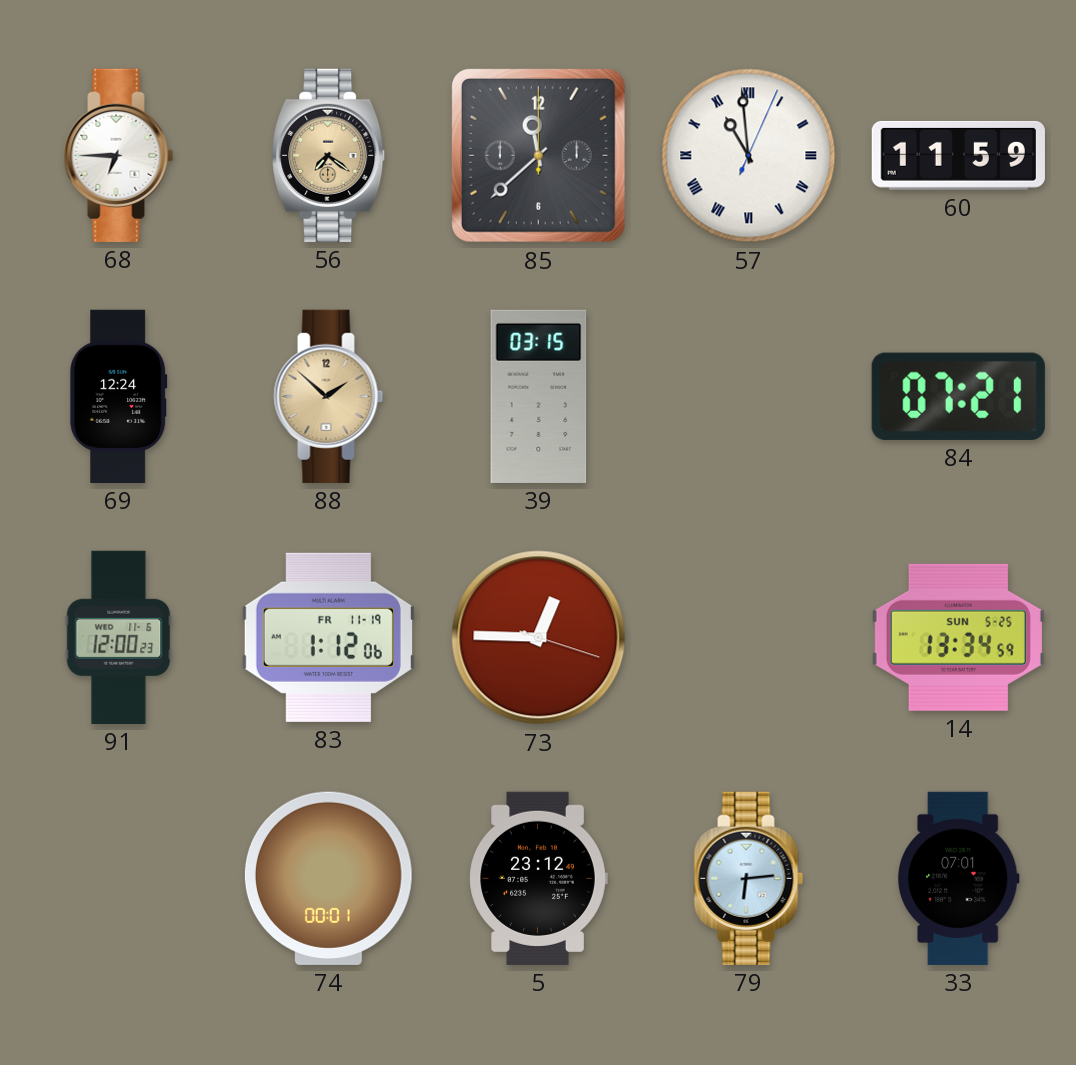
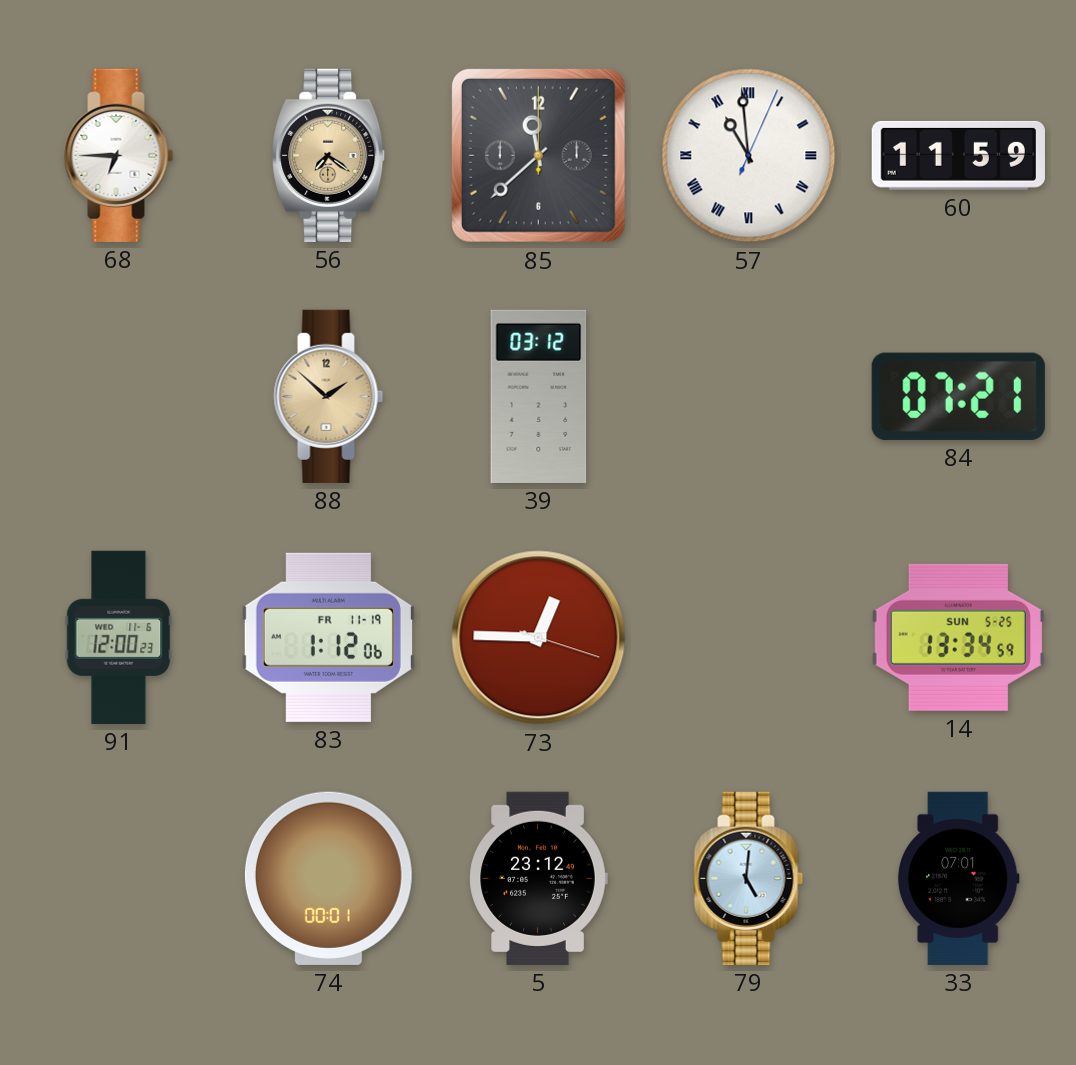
69: 12:24 -> none
39: 03:15 -> 03:12
79: 6:14 -> 5:01
